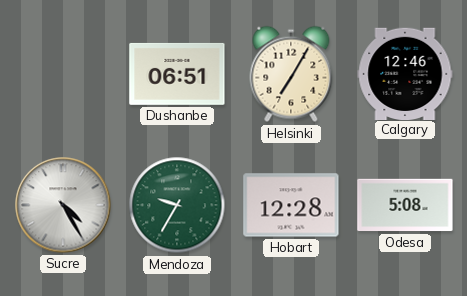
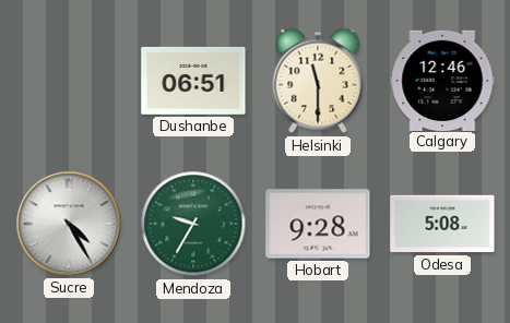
Helsinki: 7:05 -> 11:30
Hobart: 12:28 -> 9:28
